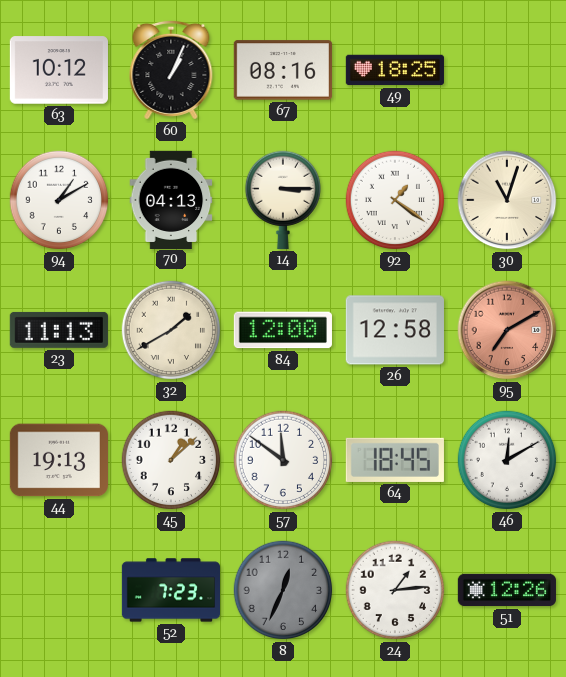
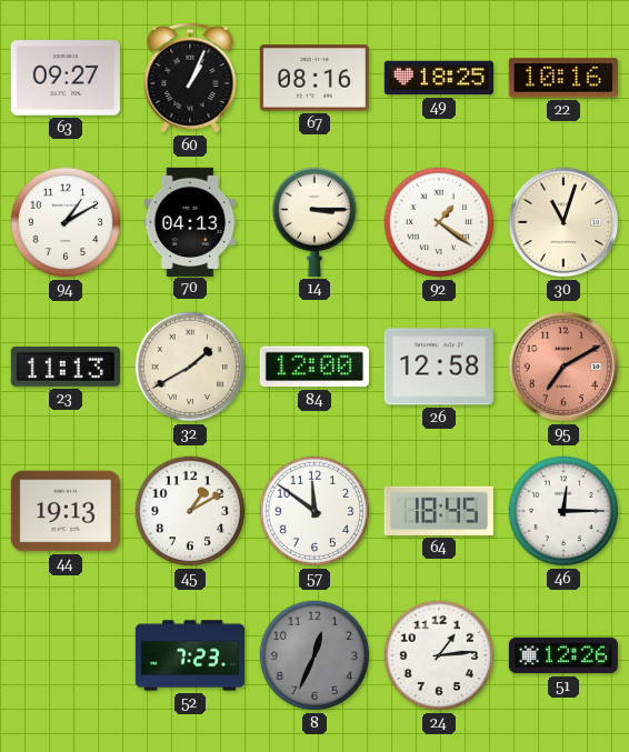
63: 10:12 -> 09:27
22: none -> 10:16
45: 1:08 -> 1:10
46: 12:10 -> 12:15
